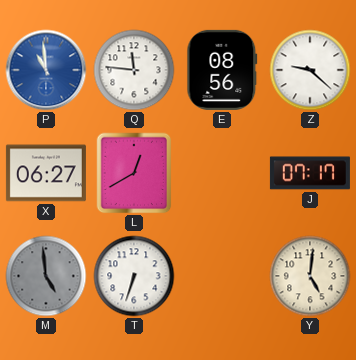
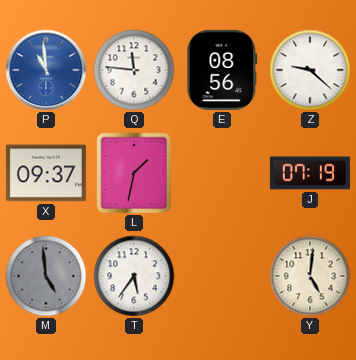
X: 06:27 -> 09:37
L: 12:40 -> 1:32
J: 07:17 -> 07:19
T: 6:33 -> 5:36
